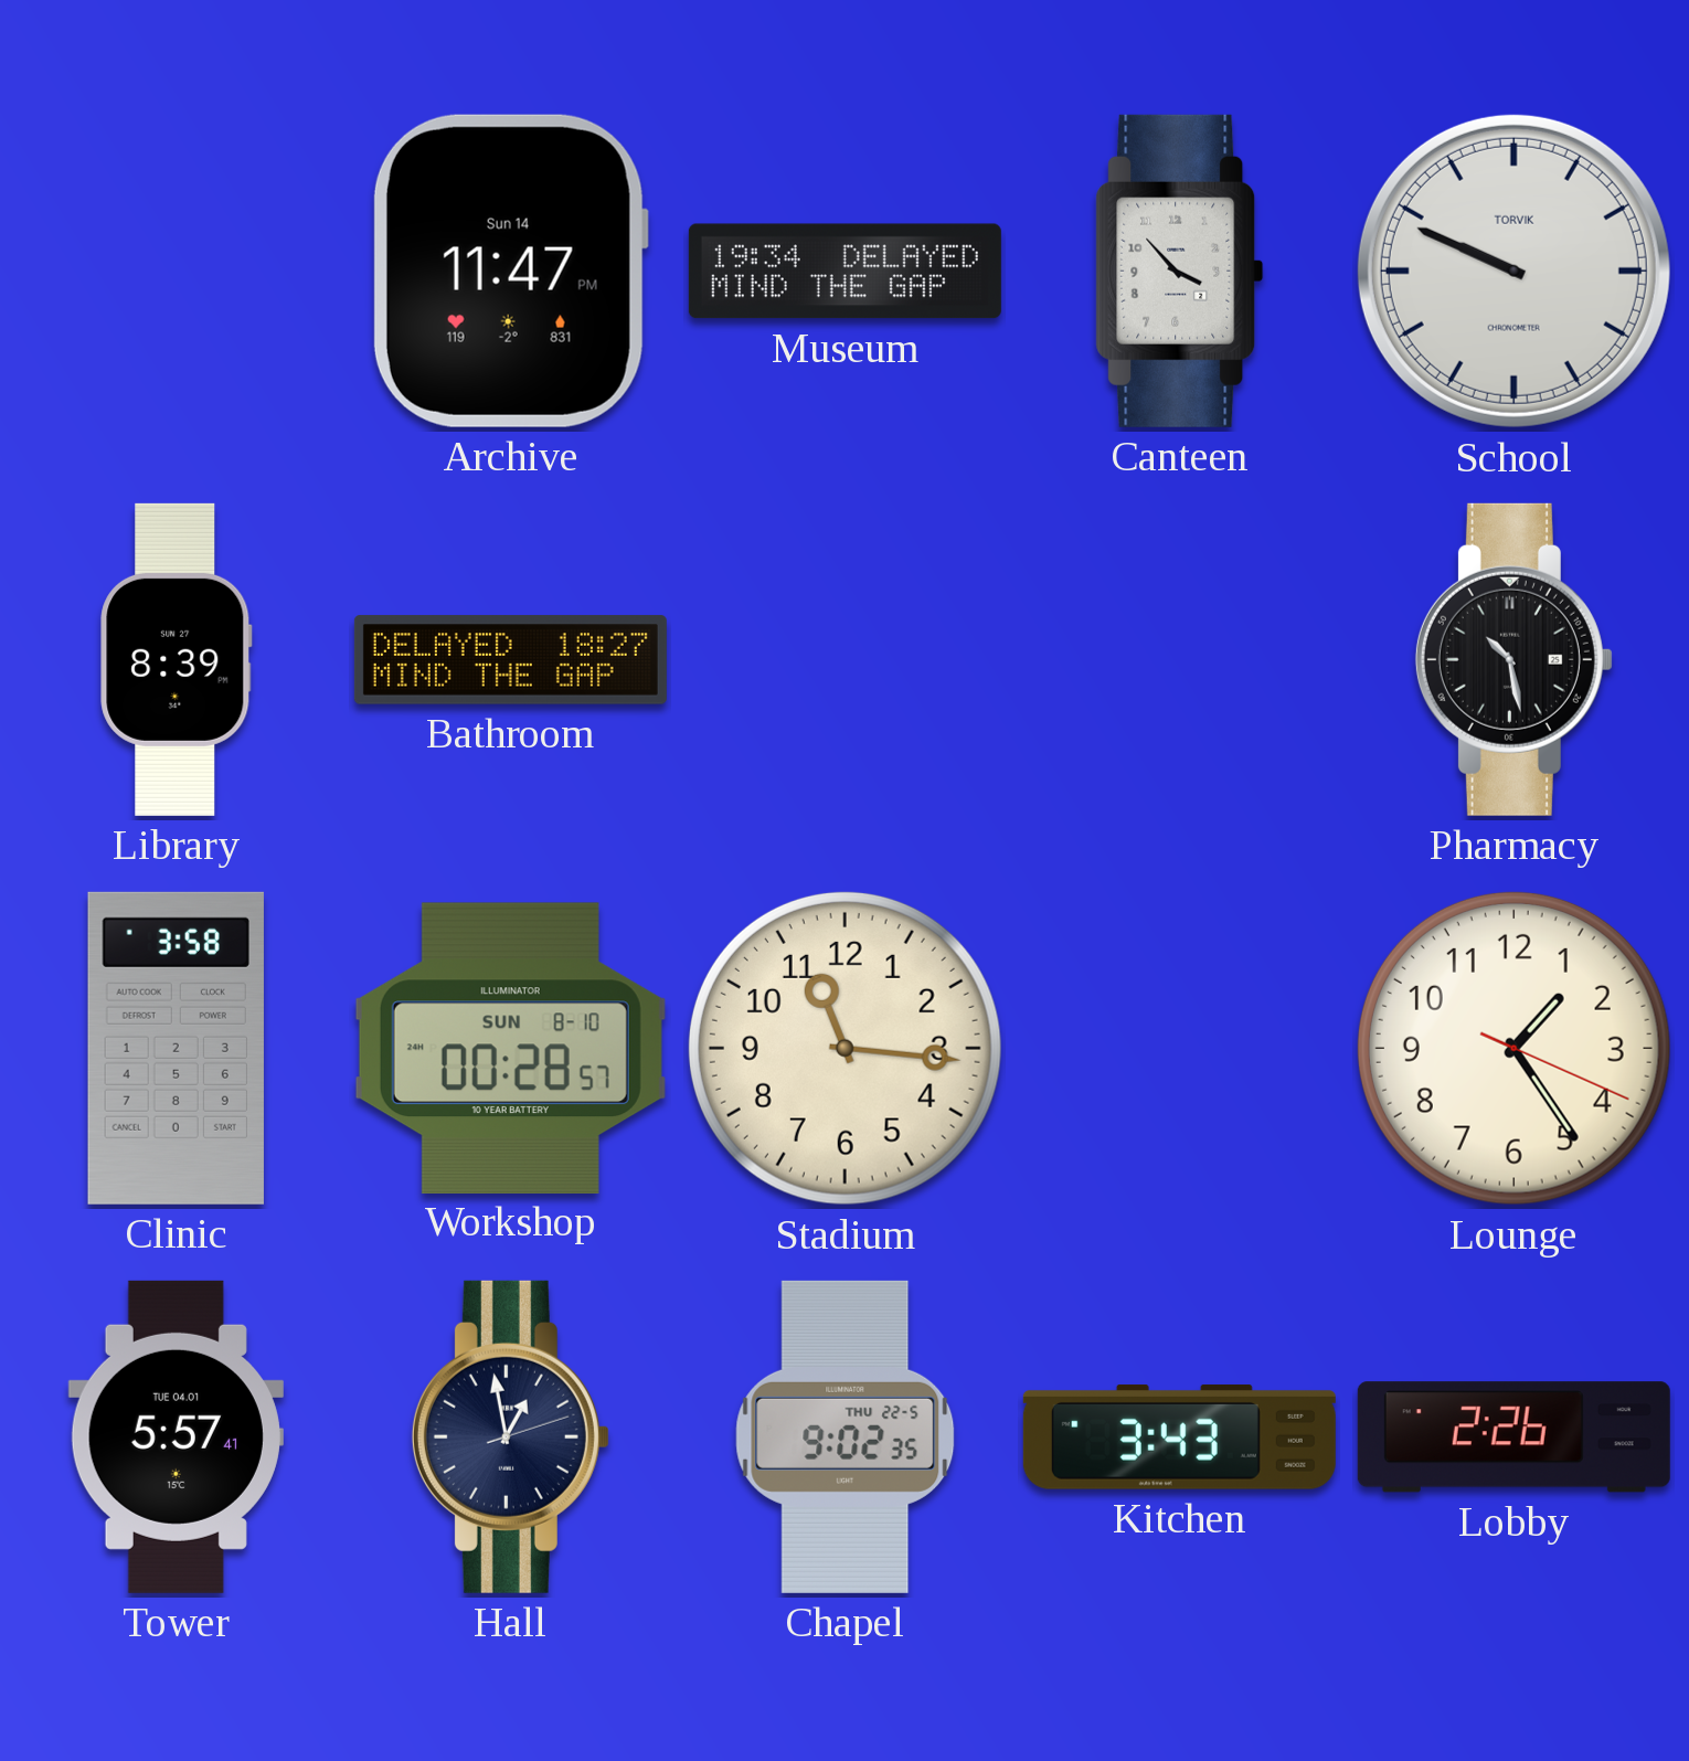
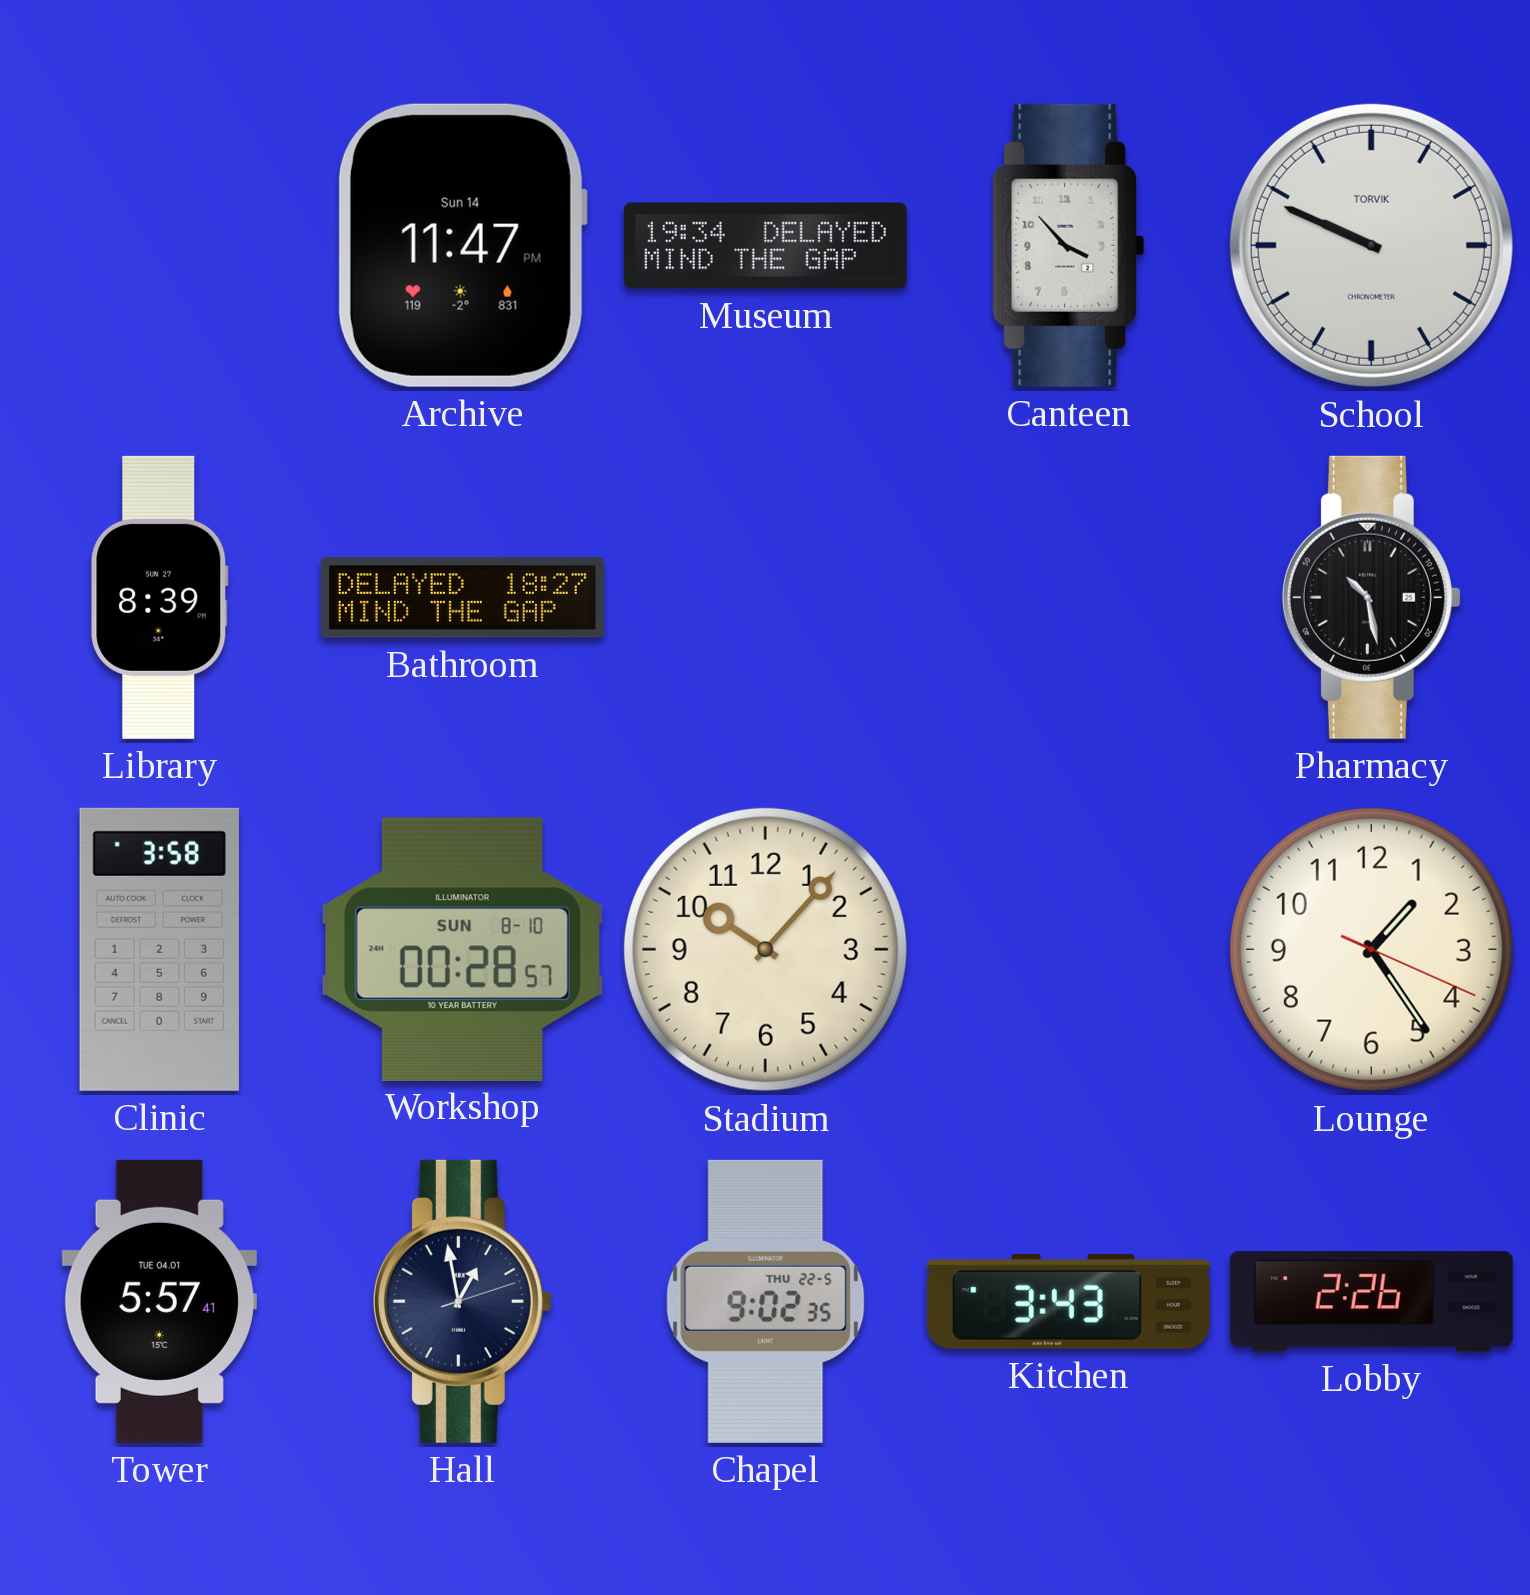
Stadium: 11:16 -> 10:07
